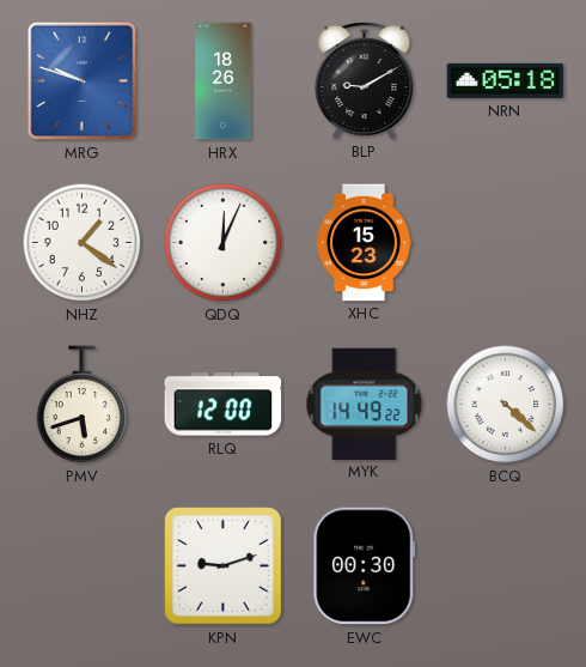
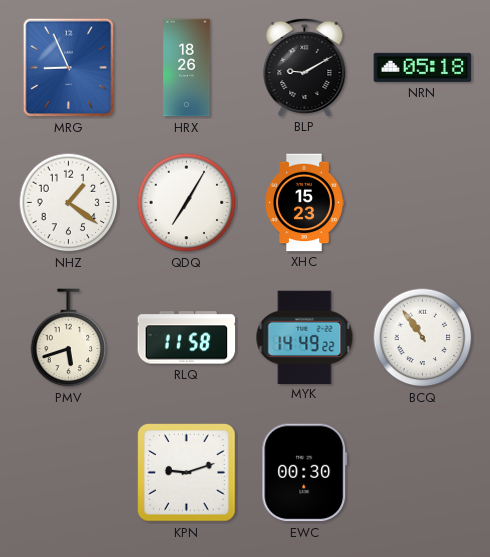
MRG: 9:48 -> 8:56
QDQ: 12:04 -> 7:05
RLQ: 12:00 -> 11:58
BCQ: 4:22 -> 10:54
